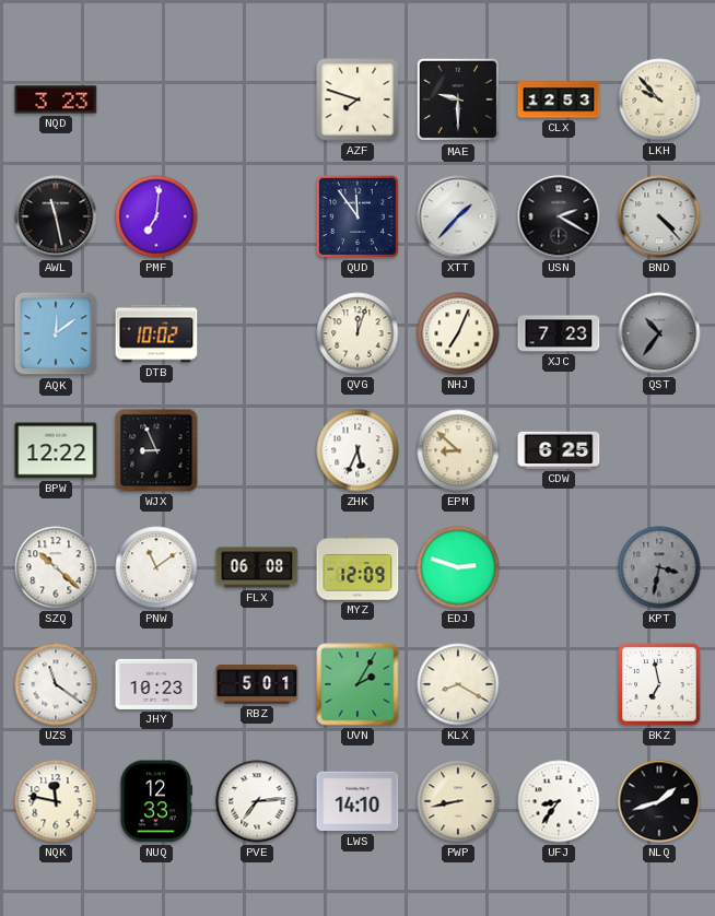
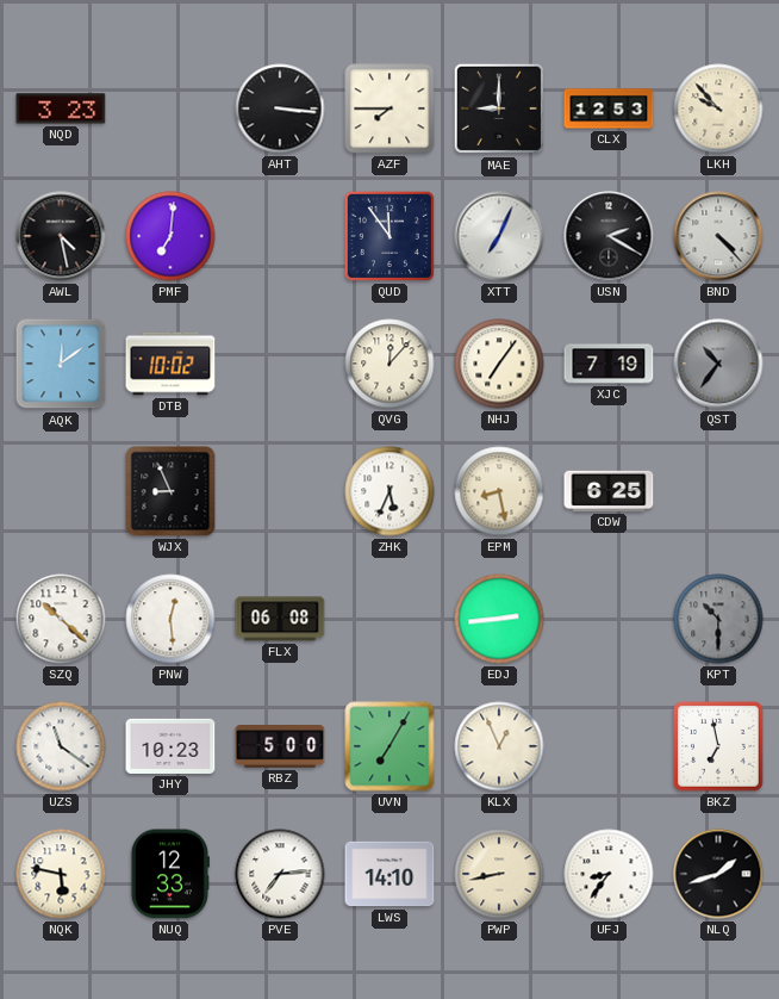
AHT: none -> 3:16
AZF: 7:48 -> 7:45
MAE: 9:30 -> 9:00
AWL: 11:28 -> 4:28
XTT: 1:37 -> 7:04
QVG: 12:03 -> 12:07
NHJ: 7:04 -> 7:06
XJC: 7:23 -> 7:19
BPW: 12:22 -> none
EPM: 8:52 -> 8:28
PNW: 11:09 -> 12:29
MYZ: 12:09 -> none
EDJ: 2:48 -> 2:44
KPT: 3:32 -> 10:30
RBZ: 5:01 -> 5:00
UVN: 2:05 -> 7:05
KLX: 8:20 -> 12:56
NQK: 11:47 -> 5:47
